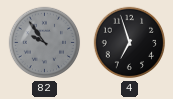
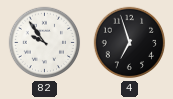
82 dial: grey -> white
